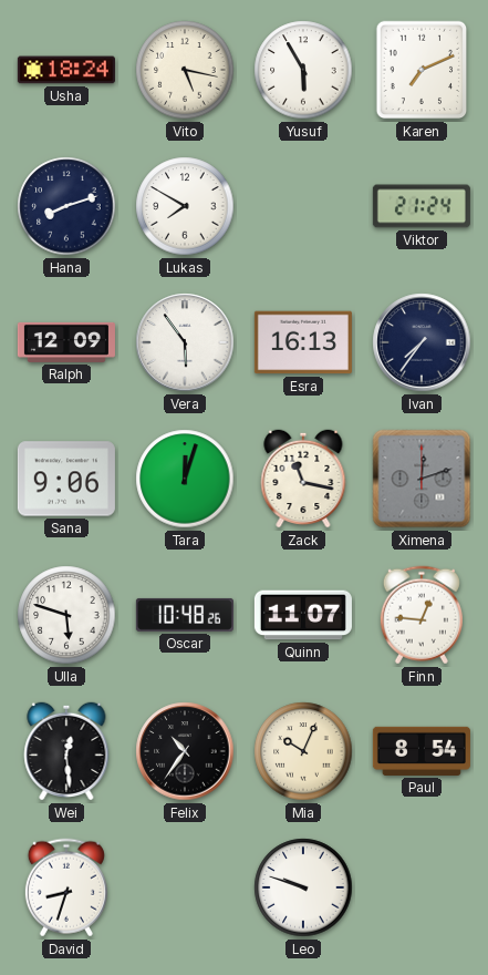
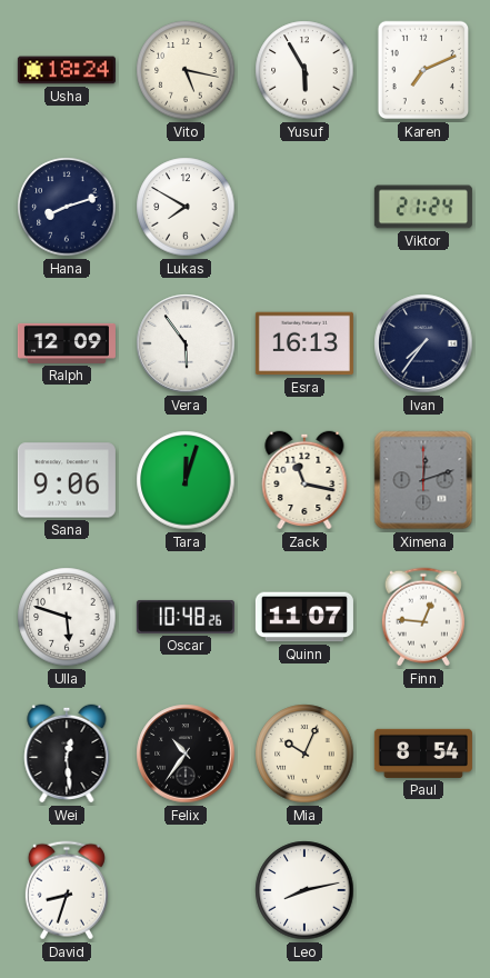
Leo: 9:48 -> 8:13
